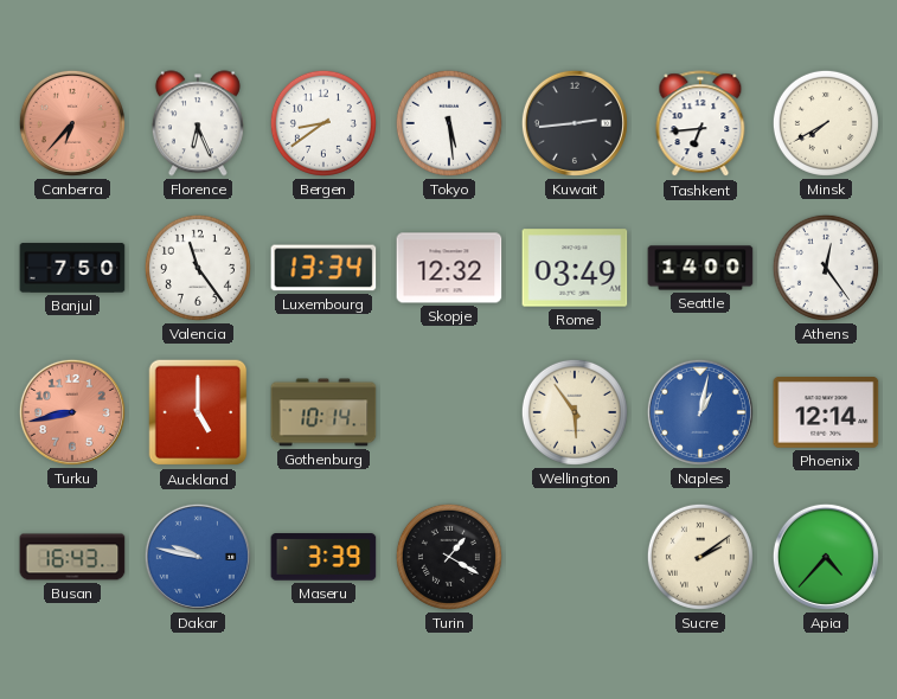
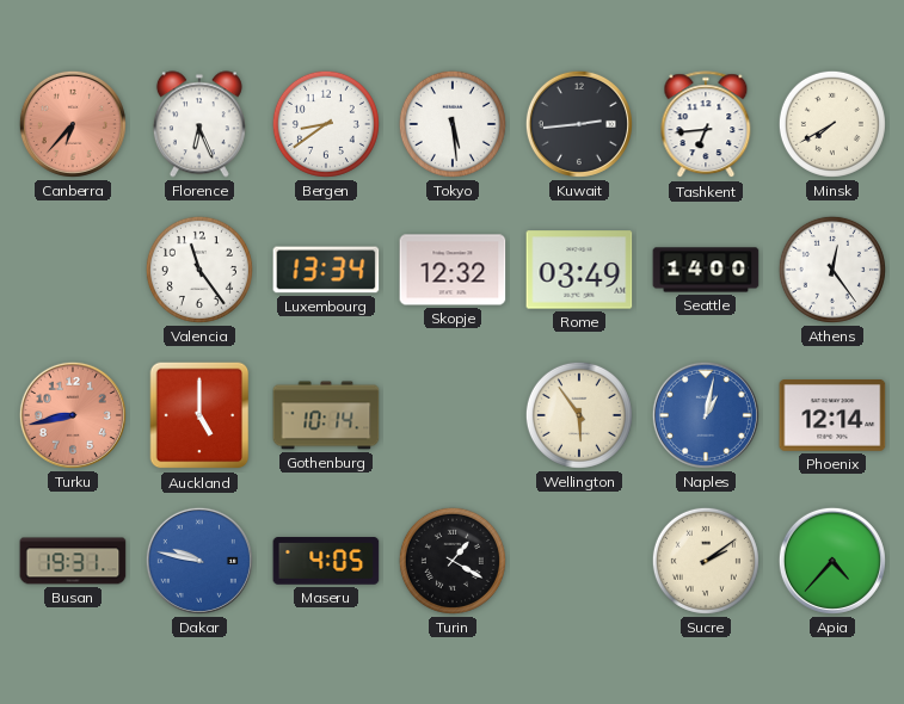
Banjul: 7:50 -> none
Busan: 16:43 -> 19:31
Maseru: 3:39 -> 4:05
